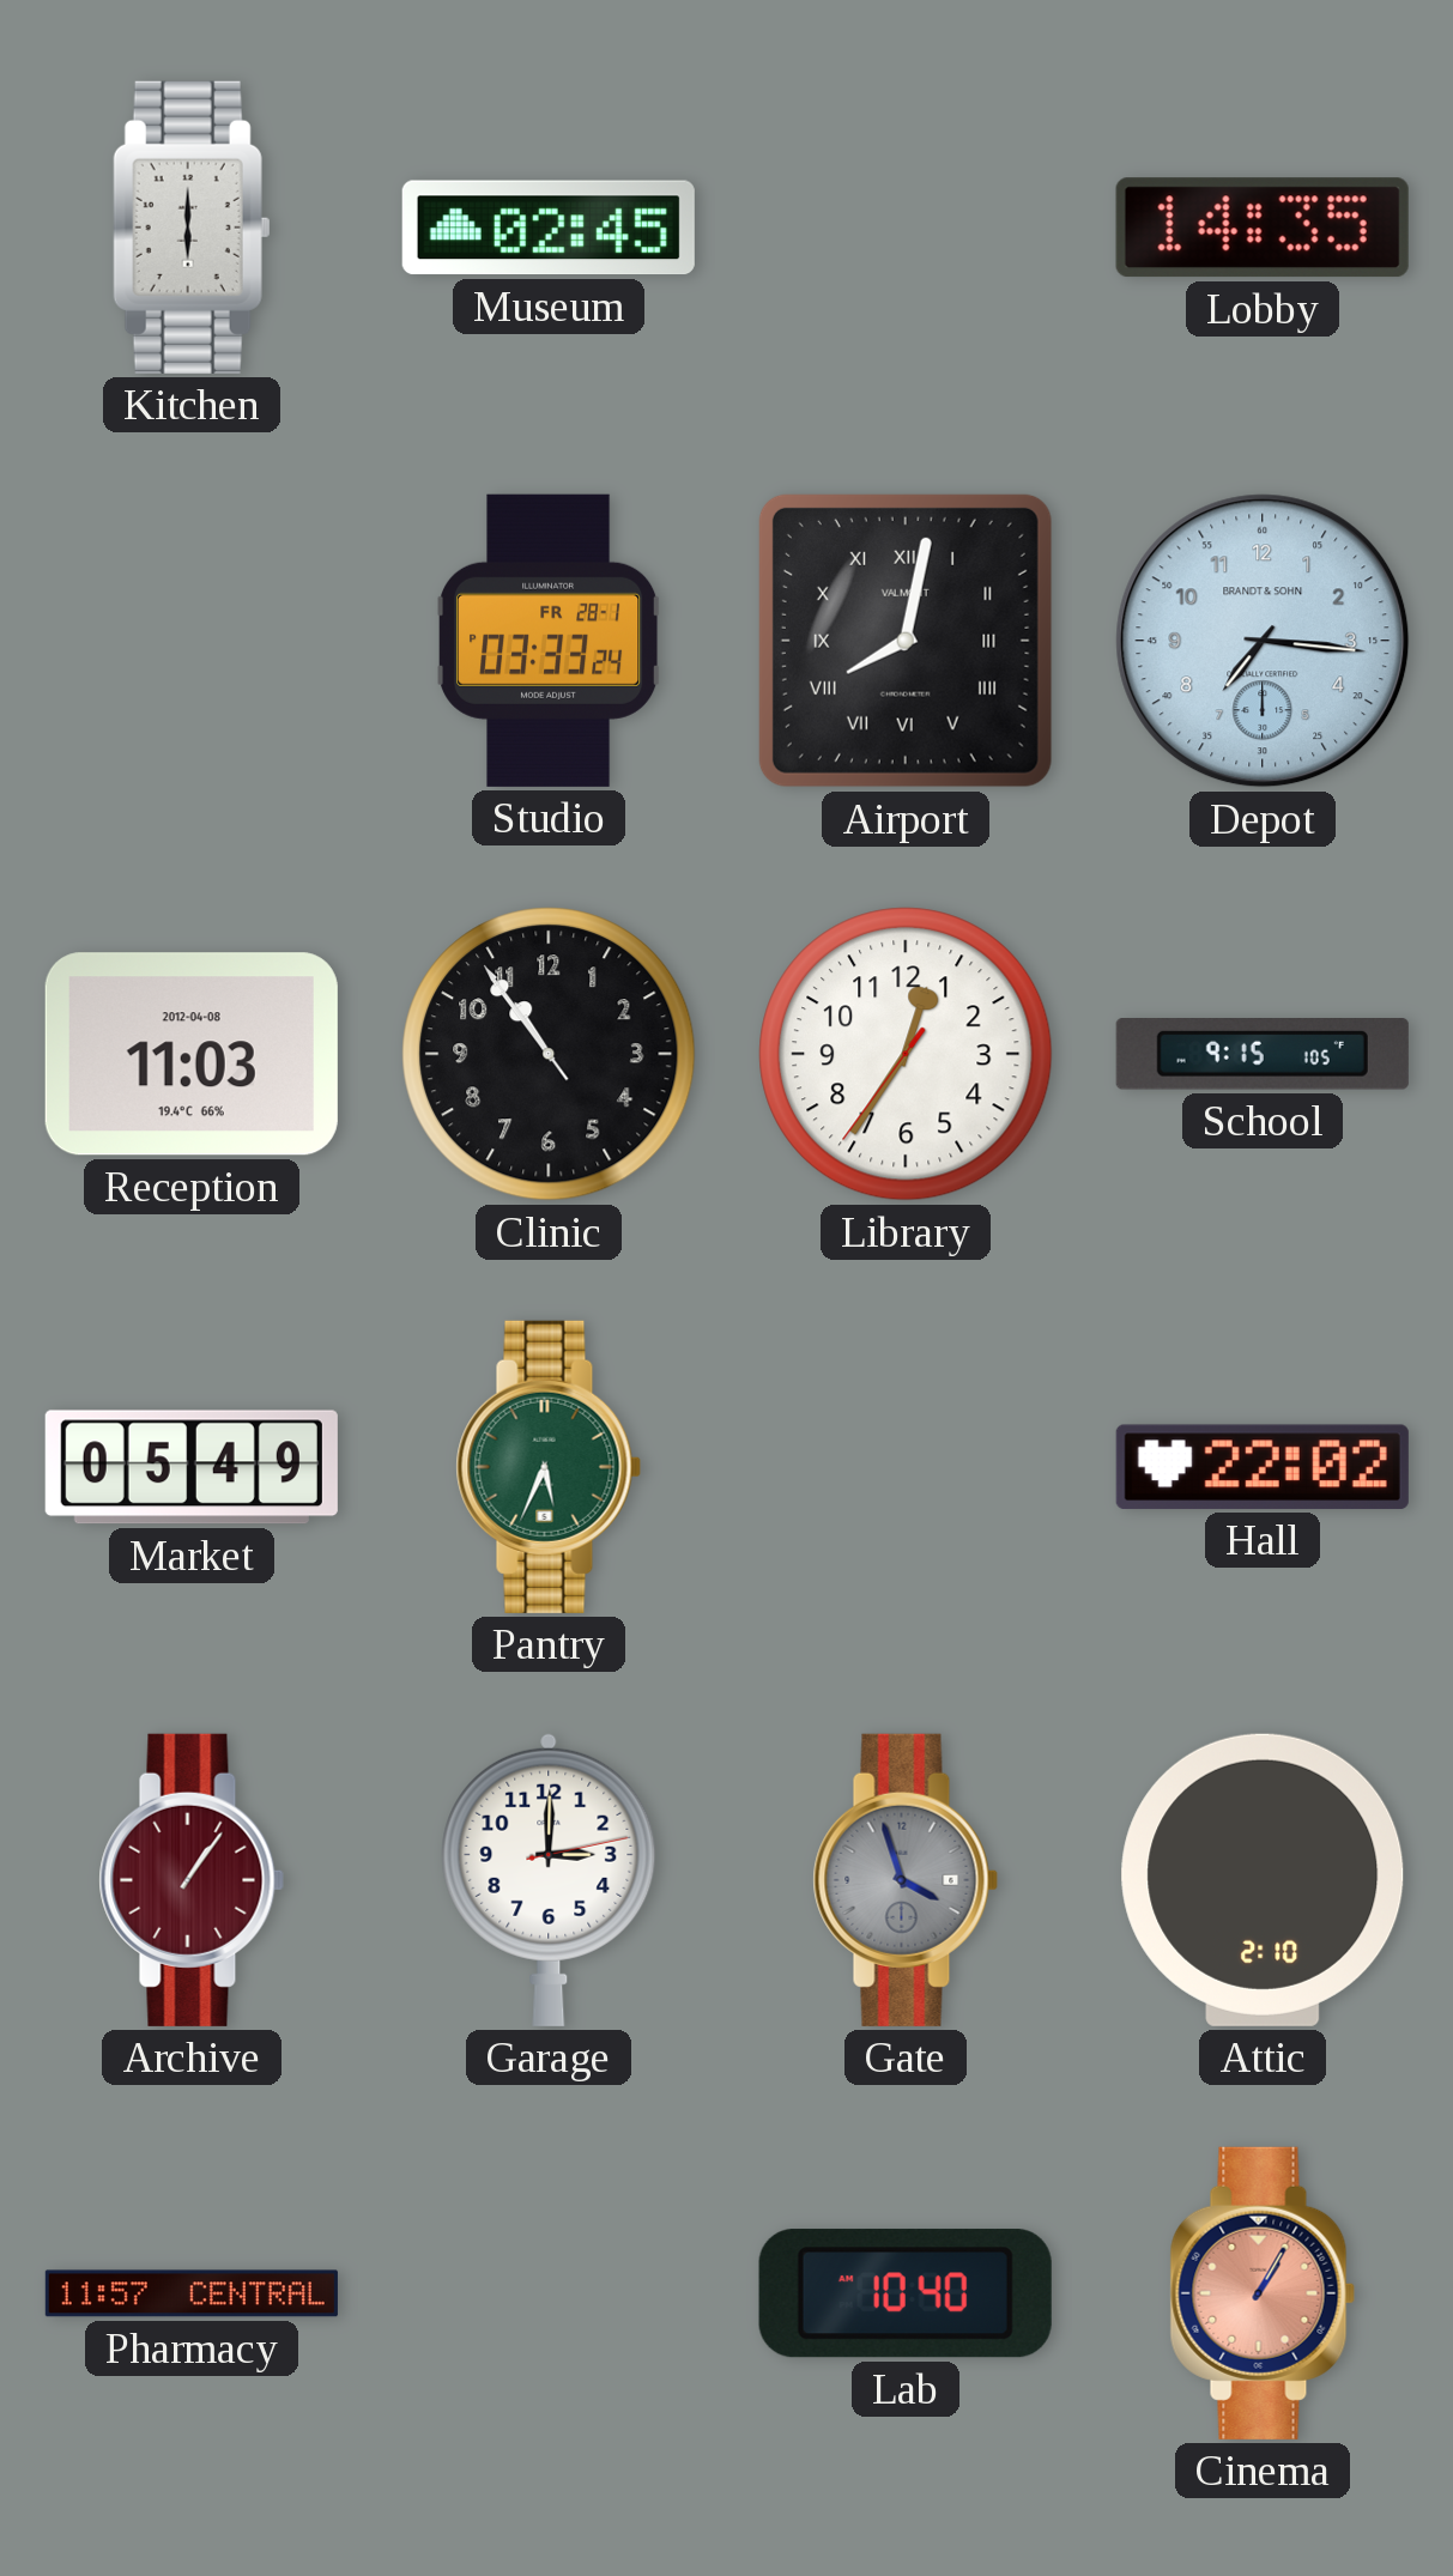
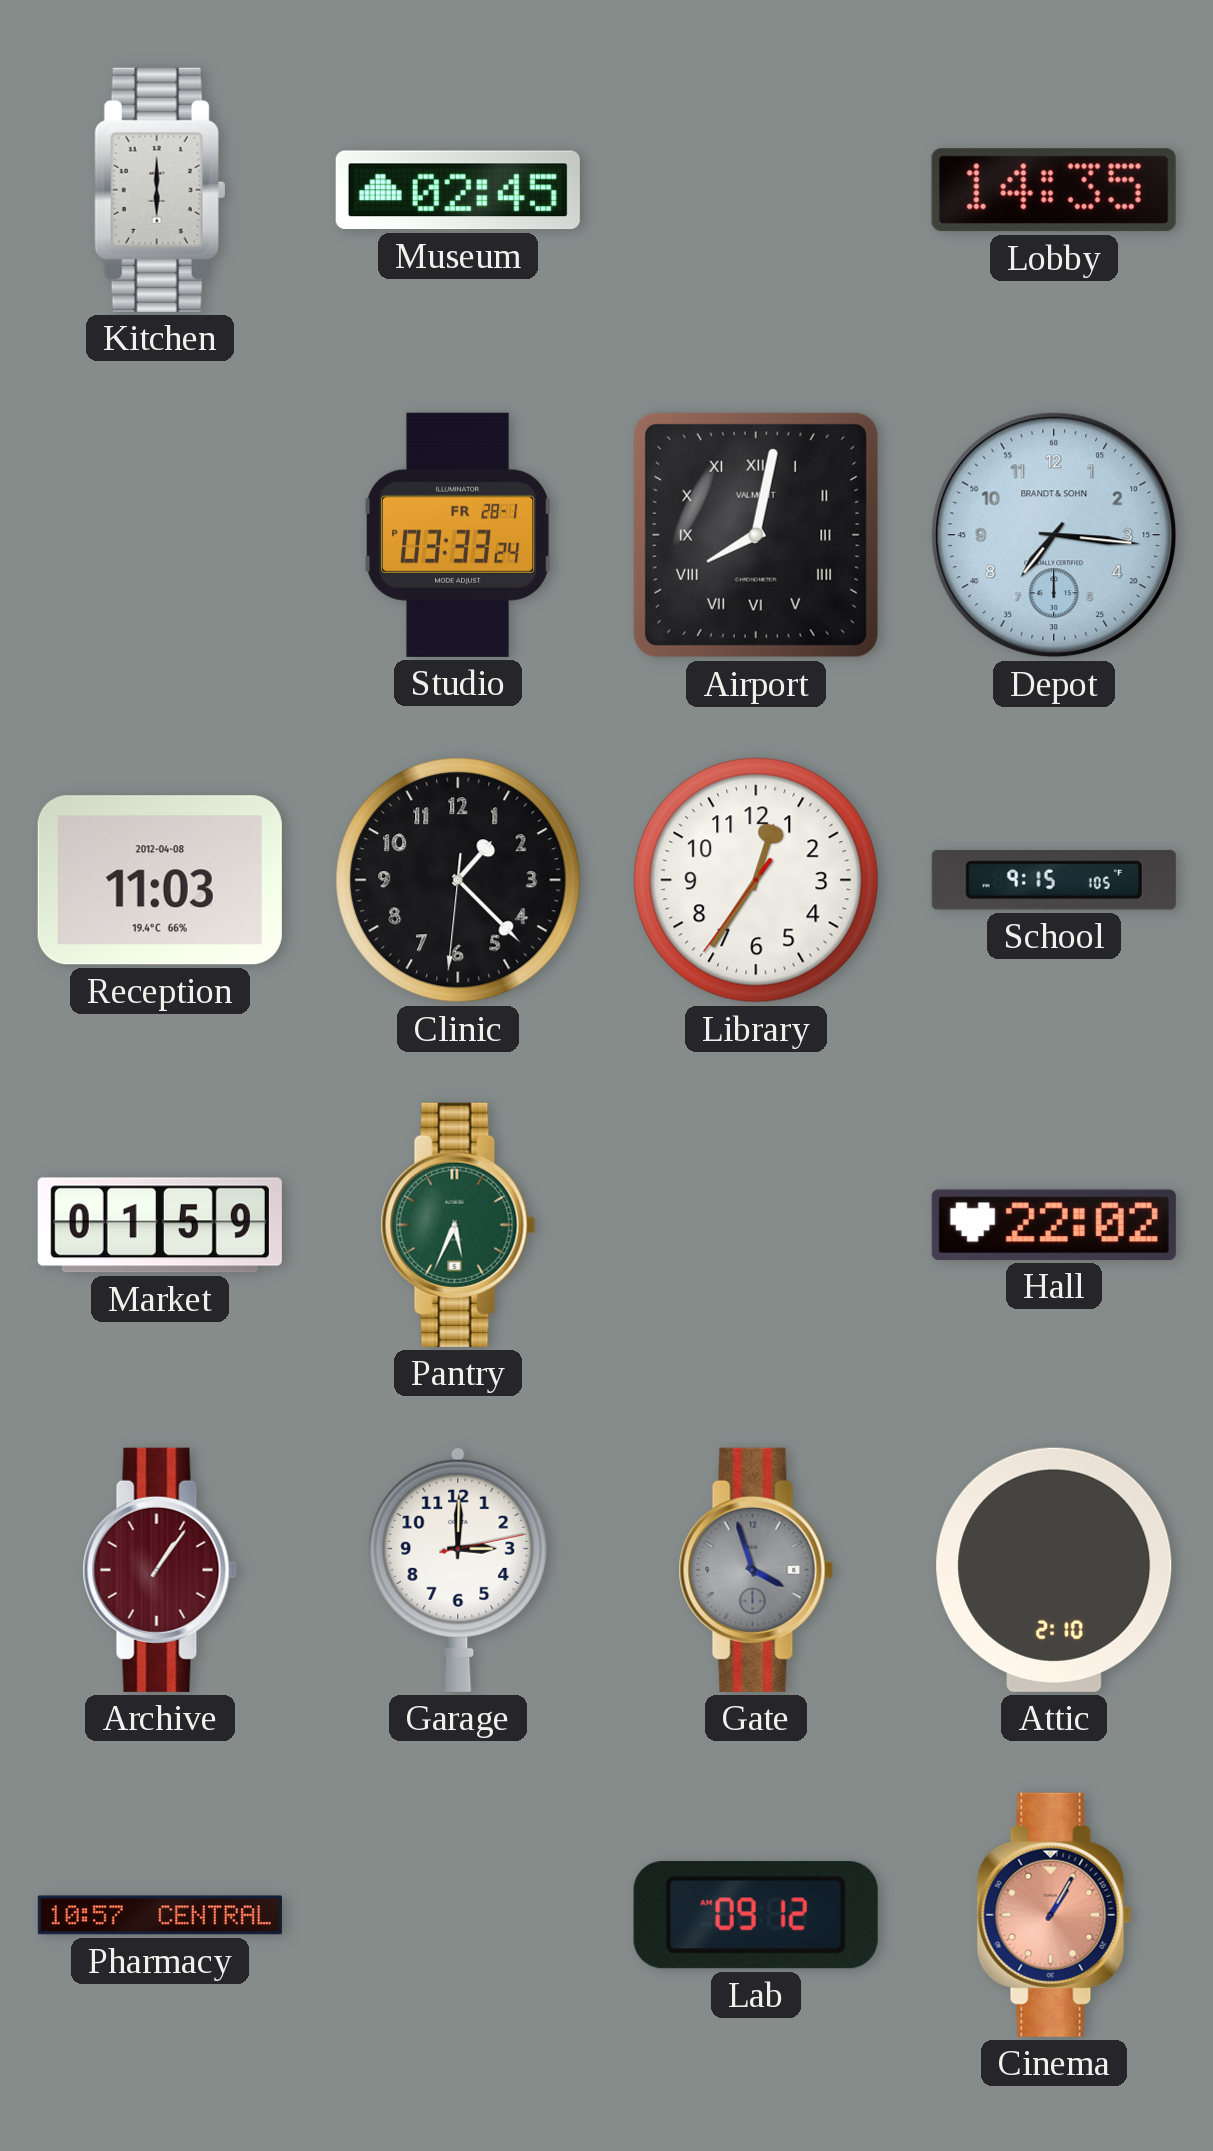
Clinic: 10:53 -> 1:22
Market: 05:49 -> 01:59
Pharmacy: 11:57 -> 10:57
Lab: 10:40 -> 09:12
